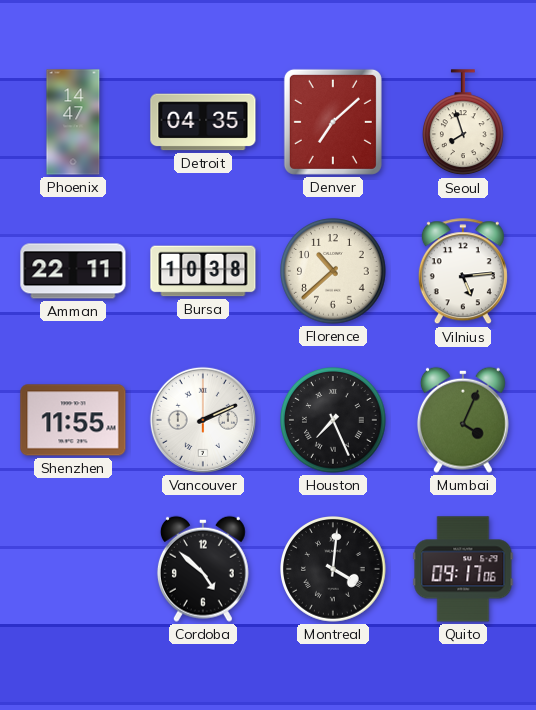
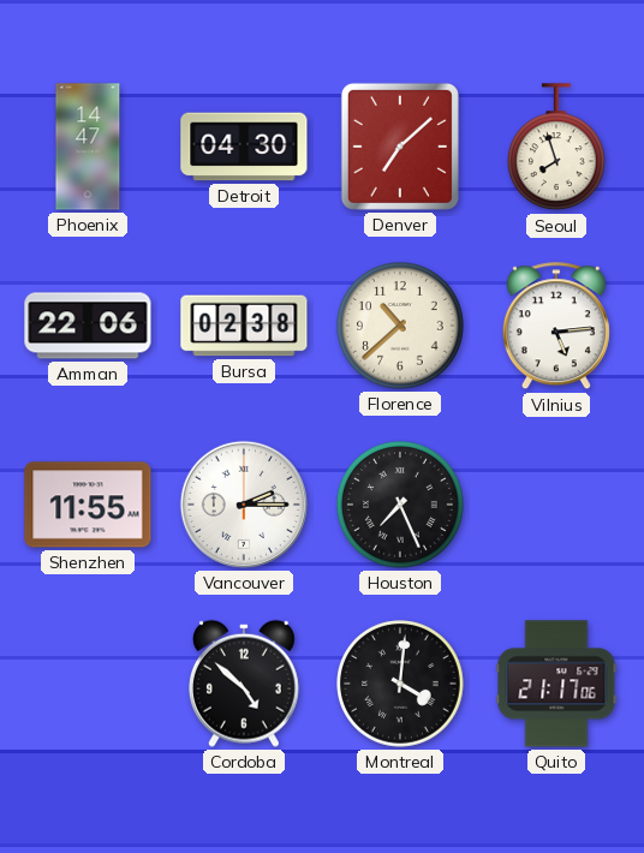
Detroit: 04:35 -> 04:30
Amman: 22:11 -> 22:06
Bursa: 10:38 -> 02:38
Vancouver: 2:11 -> 2:15
Mumbai: 4:04 -> none
Quito: 09:17 -> 21:17
